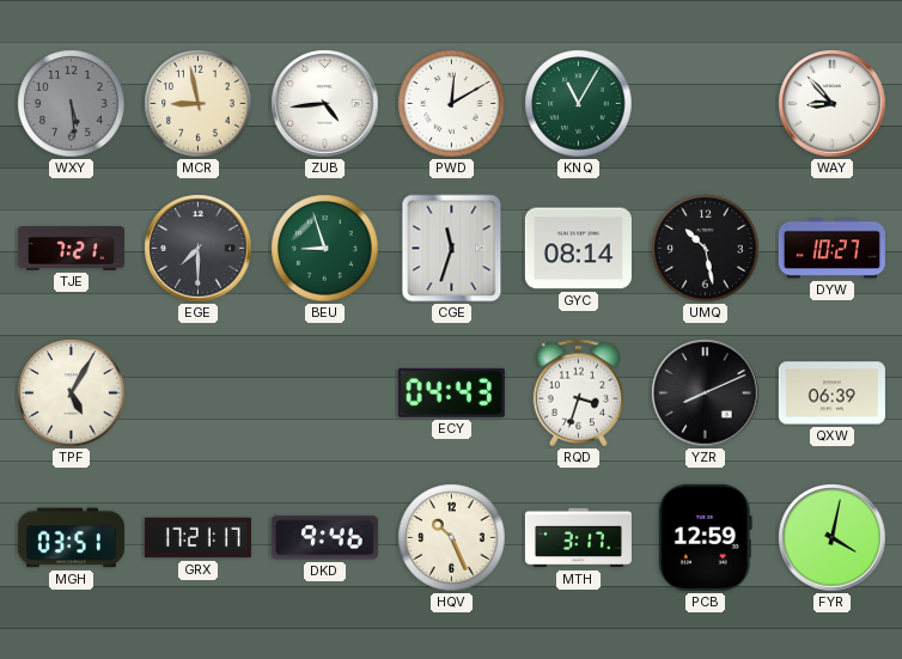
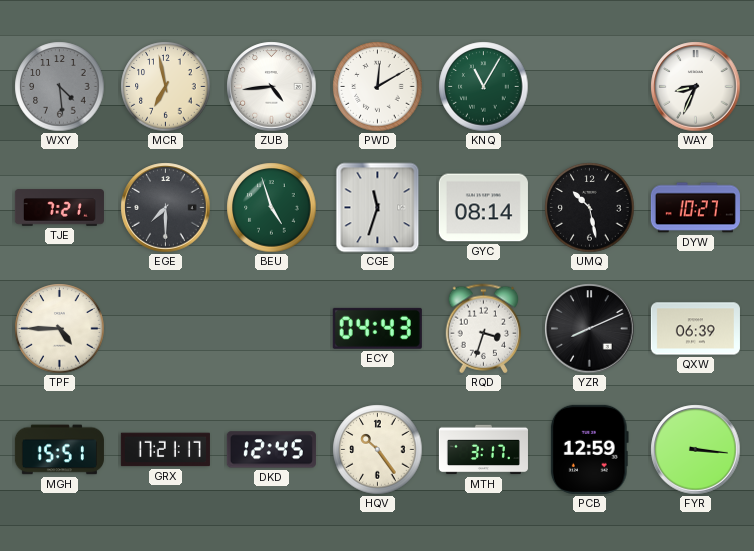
WXY: 5:29 -> 4:29
MCR: 8:58 -> 6:58
WAY: 8:53 -> 8:34
BEU: 8:57 -> 4:57
TPF: 5:05 -> 4:45
MGH: 03:51 -> 15:51
DKD: 9:46 -> 12:45
HQV: 10:26 -> 10:24
FYR: 4:02 -> 3:16
